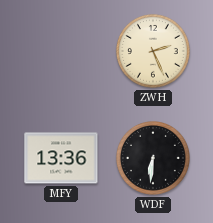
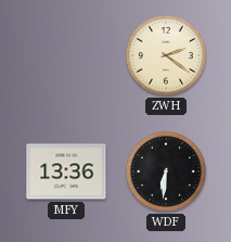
ZWH: 2:26 -> 2:21
